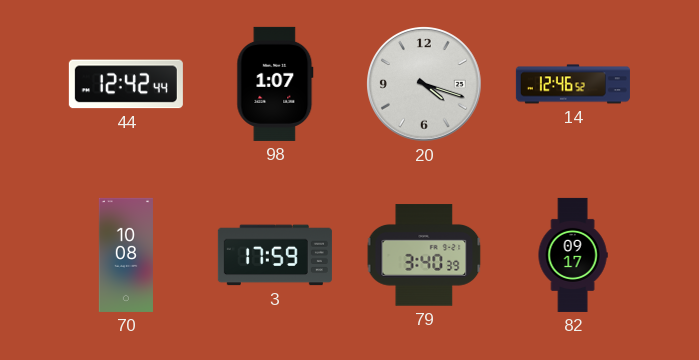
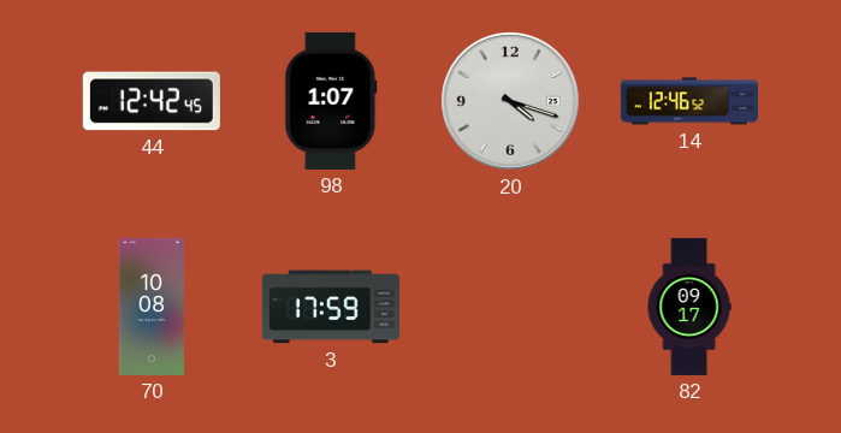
44: 12:42:44 -> 12:42:45
79: 3:40 -> none
